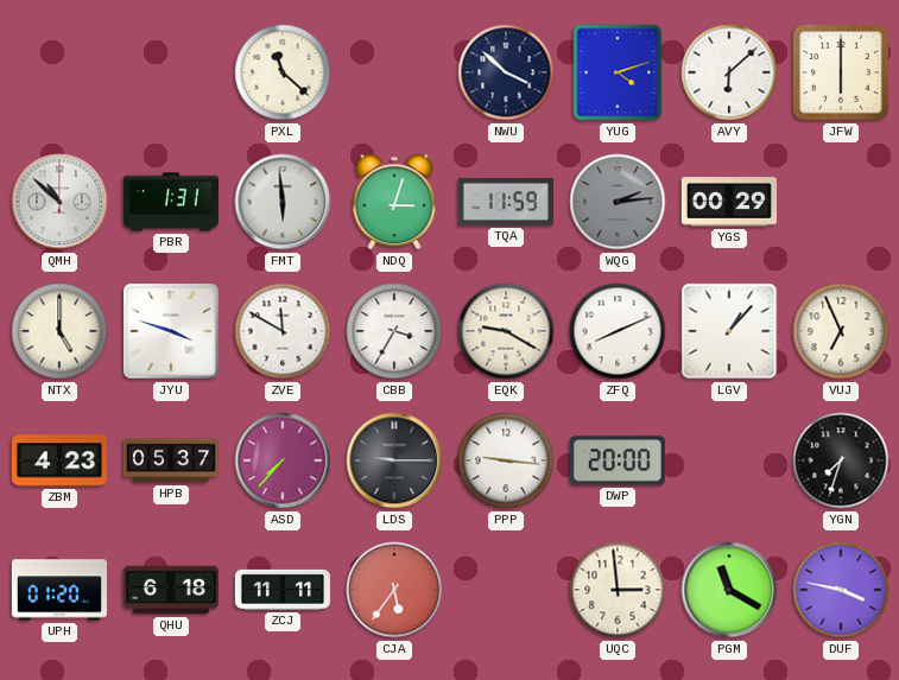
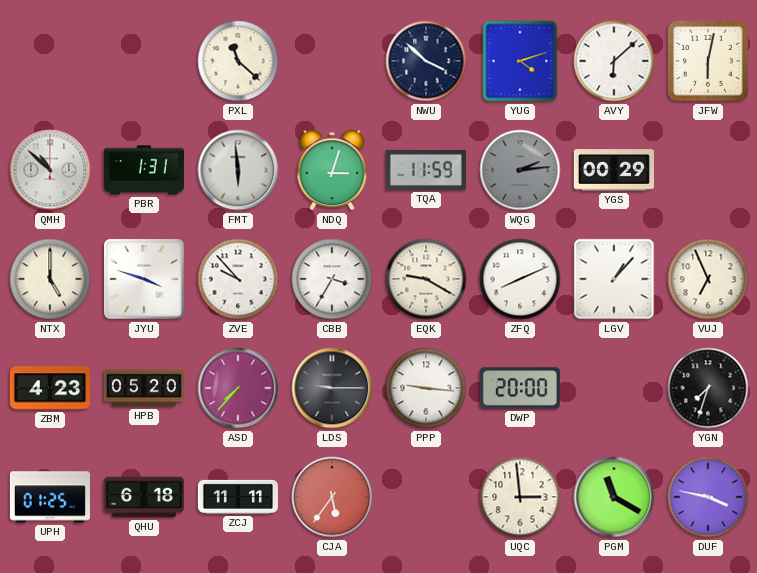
JFW: 6:00 -> 6:02
ZVE: 11:50 -> 9:53
HPB: 05:37 -> 05:20
UPH: 01:20 -> 01:25
